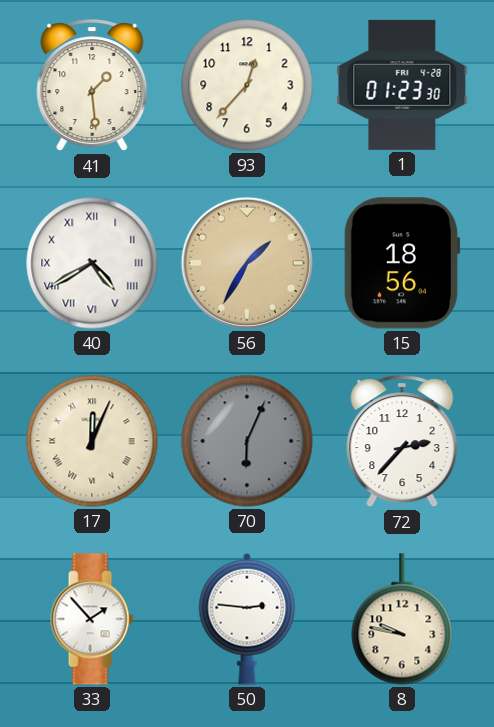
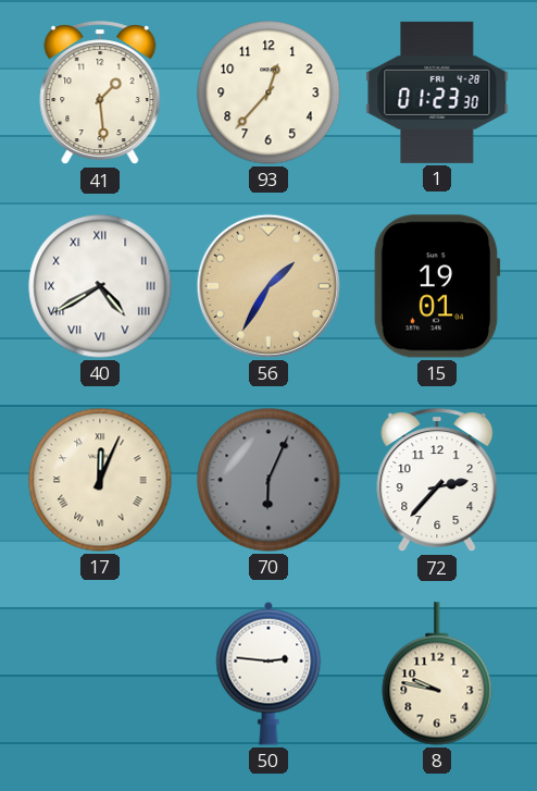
15: 18:56 -> 19:01
33: 1:53 -> none
